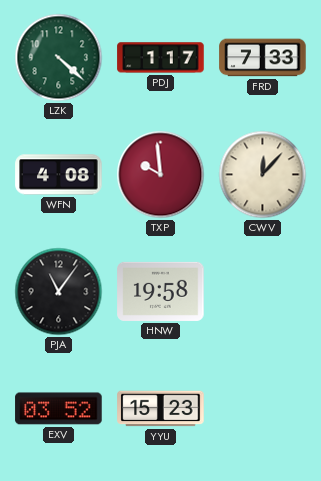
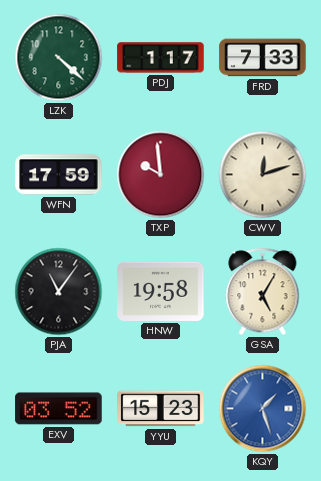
WFN: 4:08 -> 17:59
CWV: 12:07 -> 12:12
GSA: none -> 5:05
KQY: none -> 1:27
